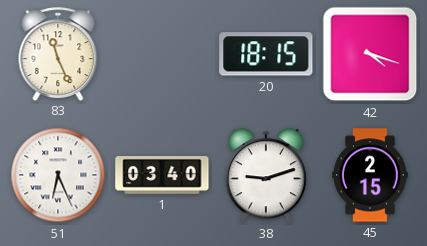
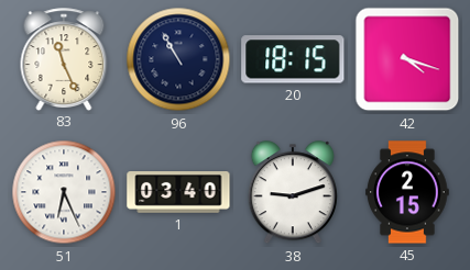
96: none -> 10:55
